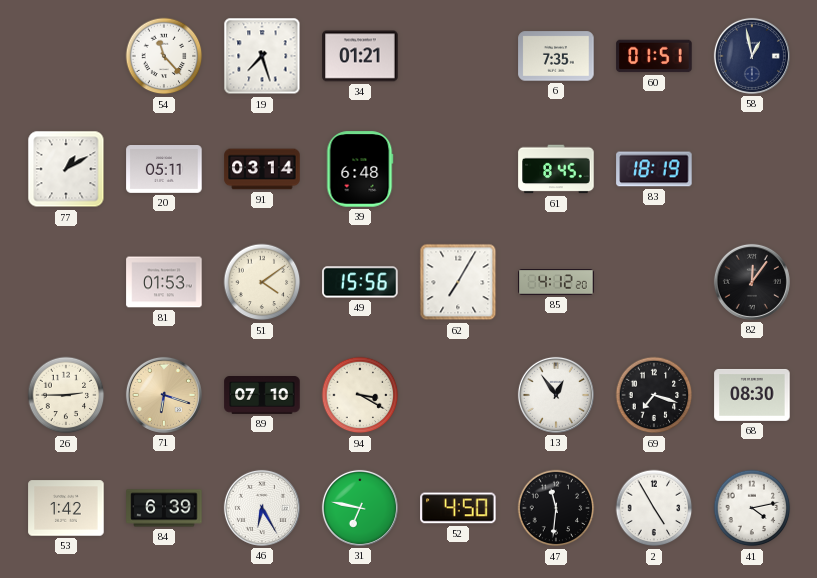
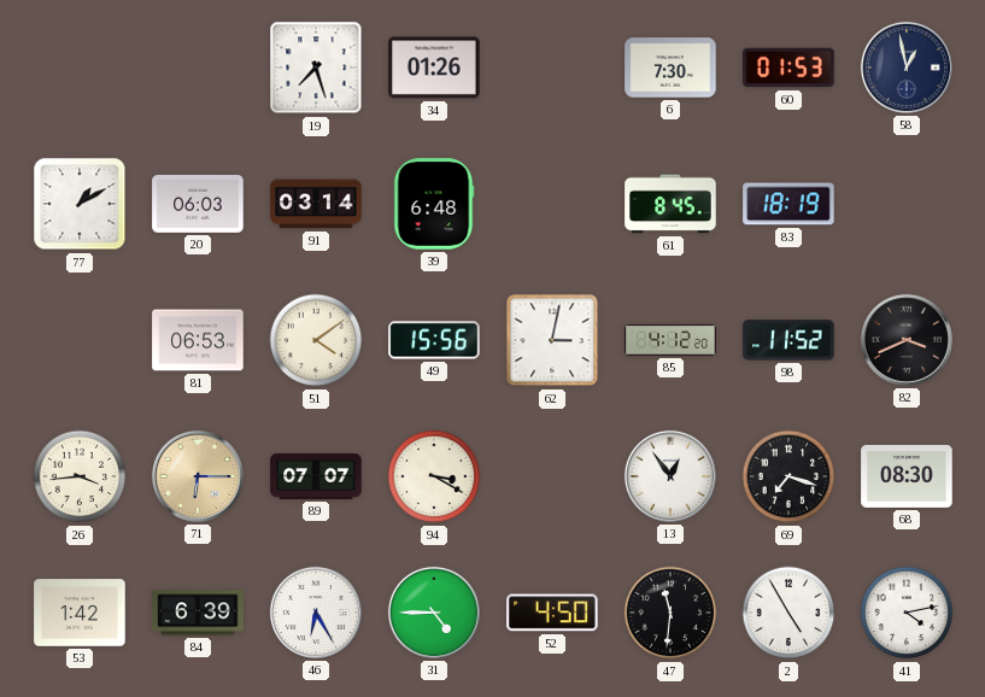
54: 11:23 -> none
34: 01:21 -> 01:26
6: 7:35 -> 7:30
60: 01:51 -> 01:53
20: 05:11 -> 06:03
81: 01:53 -> 06:53
62: 7:05 -> 3:02
98: none -> 11:52
82: 12:06 -> 3:41
26: 2:45 -> 3:44
71: 6:18 -> 6:15
89: 07:10 -> 07:07
31: 6:47 -> 4:45
